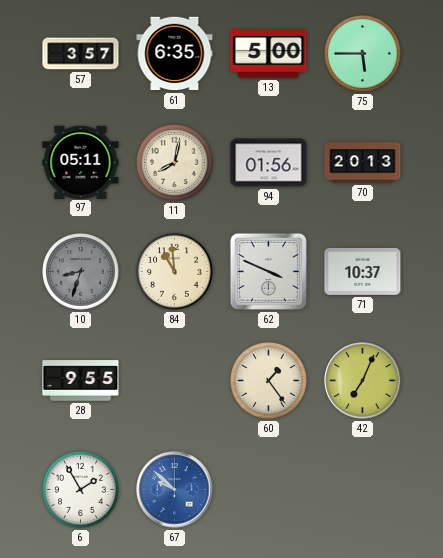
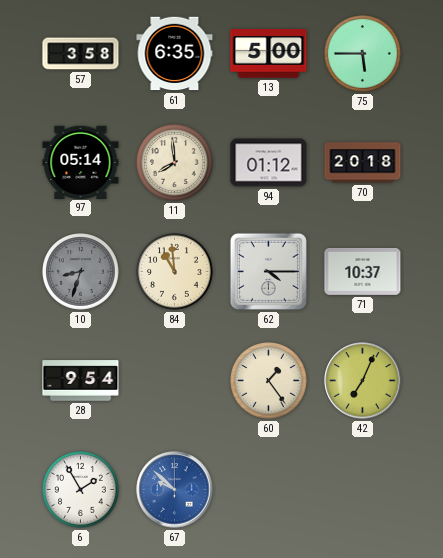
57: 3:57 -> 3:58
97: 05:11 -> 05:14
11: 8:02 -> 7:59
94: 01:56 -> 01:12
70: 20:13 -> 20:18
62: 3:49 -> 4:15
28: 9:55 -> 9:54
